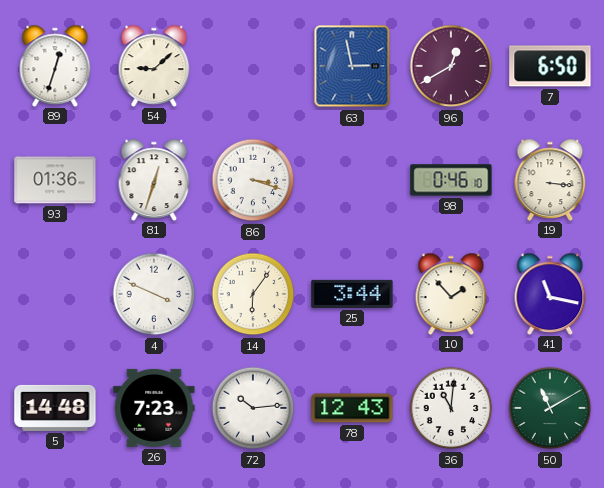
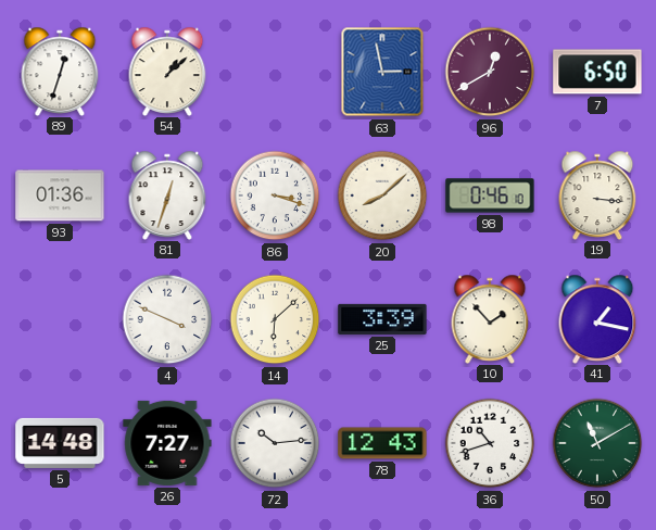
54: 9:08 -> 1:08
20: none -> 8:08
14: 6:06 -> 6:08
25: 3:44 -> 3:39
41: 11:17 -> 1:17
26: 7:23 -> 7:27
36: 11:01 -> 10:42
